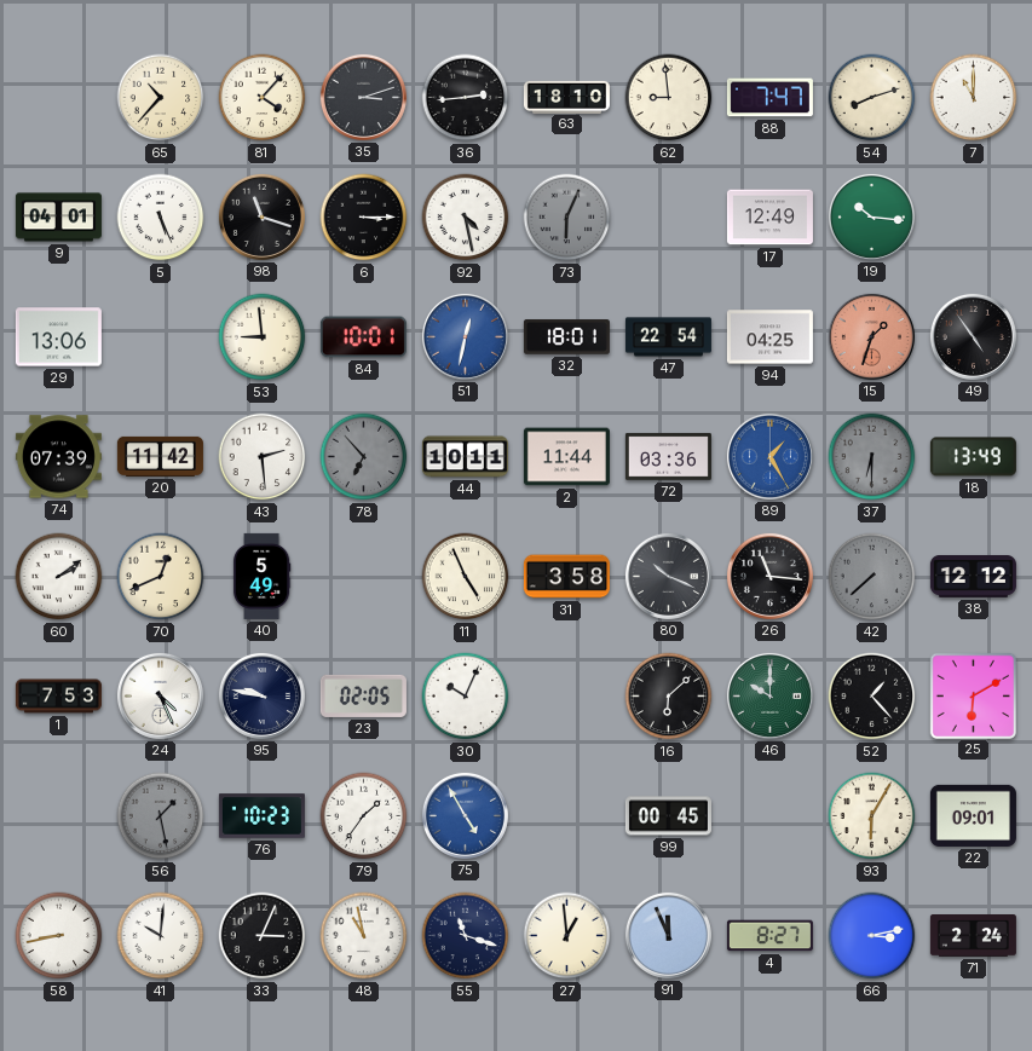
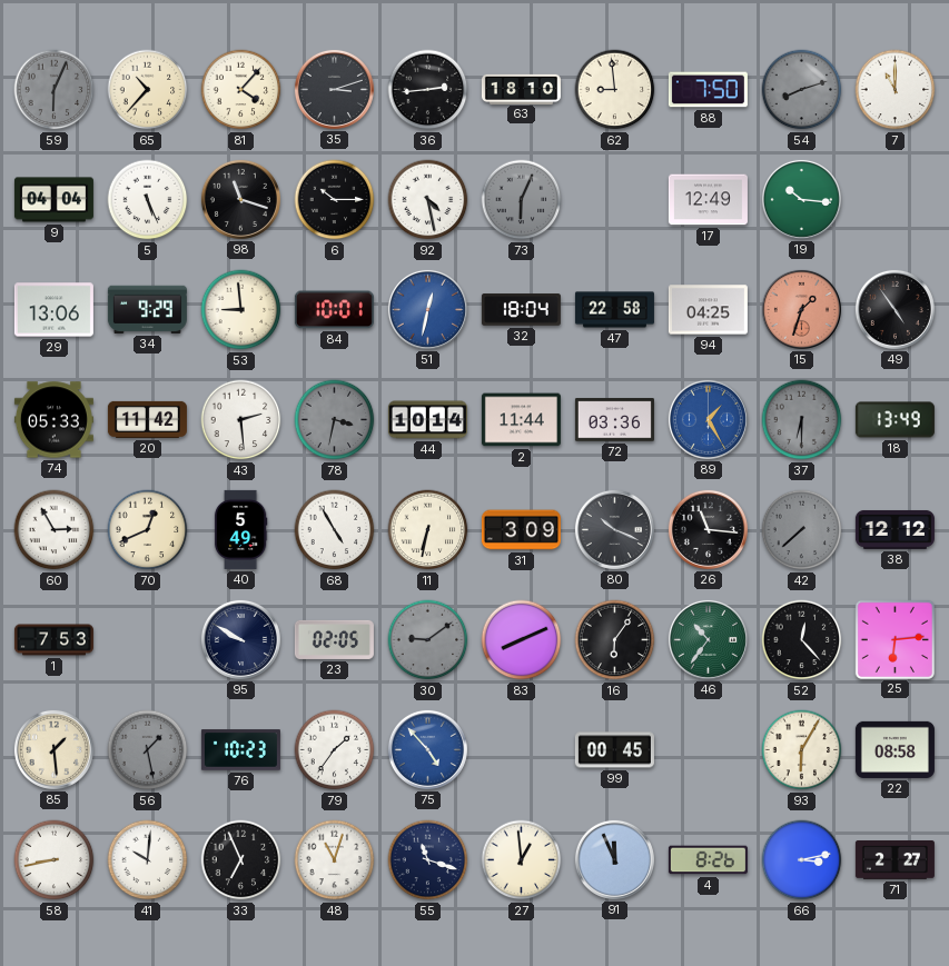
59: none -> 6:04
88: 7:47 -> 7:50
54 dial: cream -> grey
9: 04:01 -> 04:04
6: 3:15 -> 10:15
34: none -> 9:29
32: 18:01 -> 18:04
47: 22:54 -> 22:58
74: 07:39 -> 05:33
78: 6:53 -> 3:32
44: 10:11 -> 10:14
60: 2:09 -> 2:55
68: none -> 4:55
11: 4:56 -> 6:32
31: 3:58 -> 3:09
24: 4:26 -> none
95: 9:47 -> 9:50
30: 10:04 -> 9:09
30 dial: white -> grey
83: none -> 8:11
16: 6:08 -> 6:06
46: 10:00 -> 10:36
52: 1:23 -> 12:23
25: 6:10 -> 6:14
85: none -> 1:29
75: 4:55 -> 4:53
22: 09:01 -> 08:58
33: 3:04 -> 6:56
48: 10:58 -> 11:03
4: 8:27 -> 8:26
71: 2:24 -> 2:27
